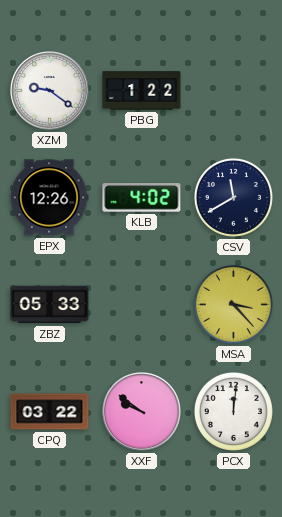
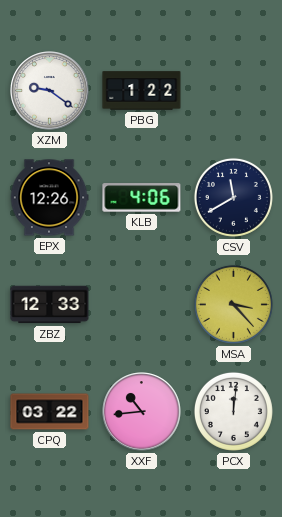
KLB: 4:02 -> 4:06
ZBZ: 05:33 -> 12:33
XXF: 9:51 -> 10:44
